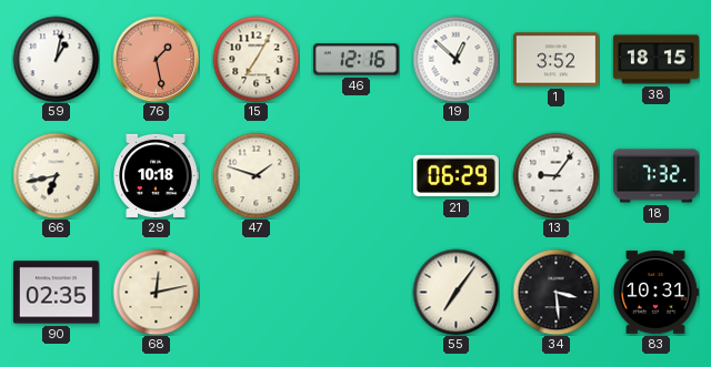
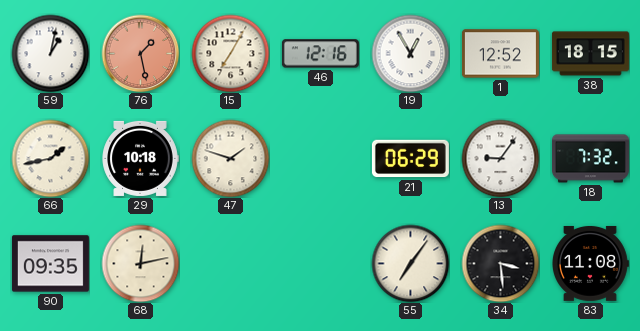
19: 12:52 -> 12:55
1: 3:52 -> 12:52
66: 6:43 -> 1:43
90: 02:35 -> 09:35
83: 10:31 -> 11:08
